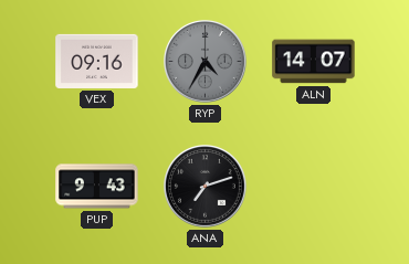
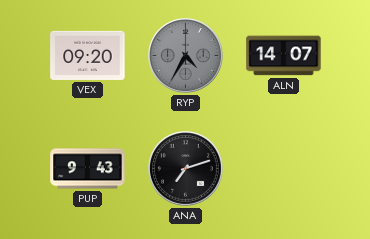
VEX: 09:16 -> 09:20
